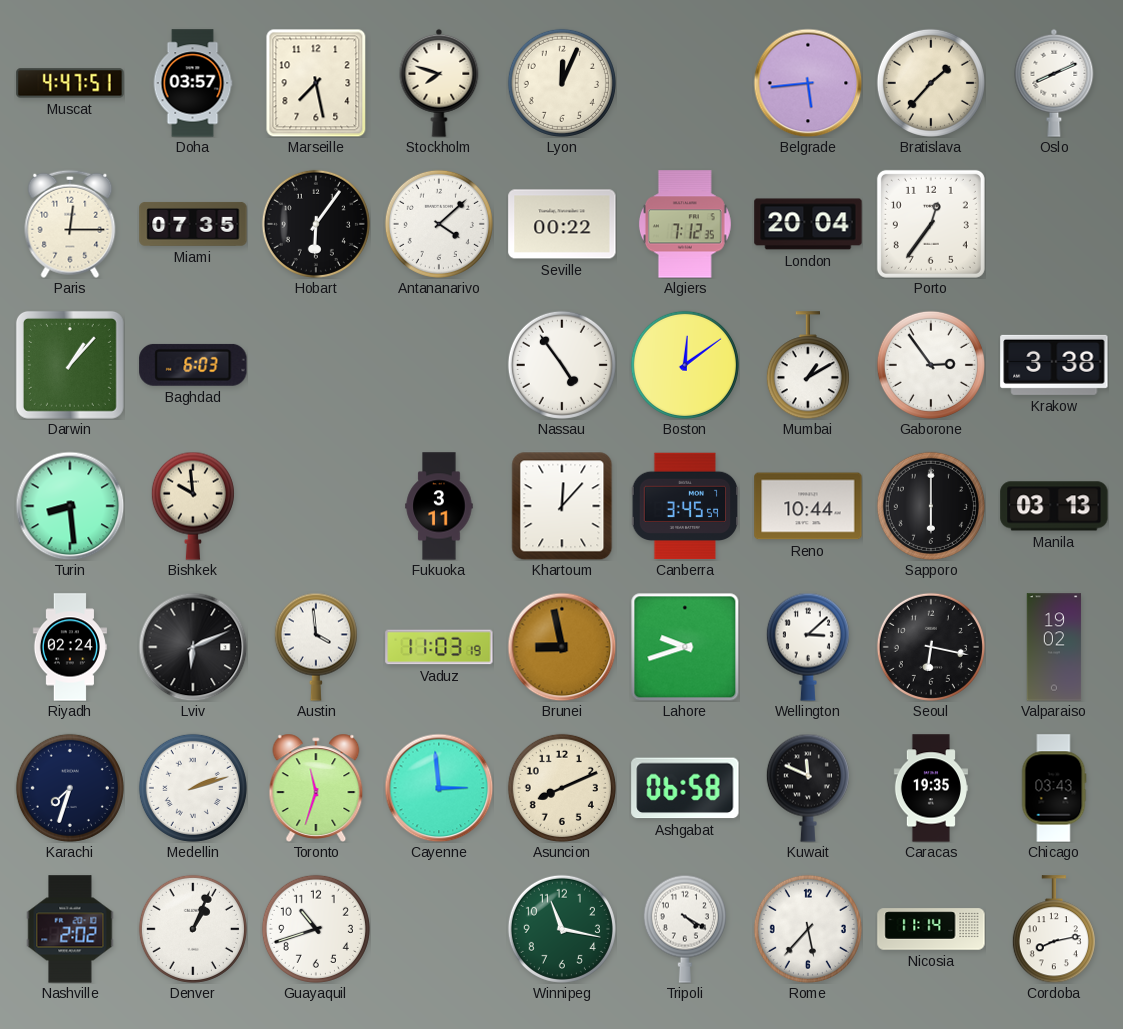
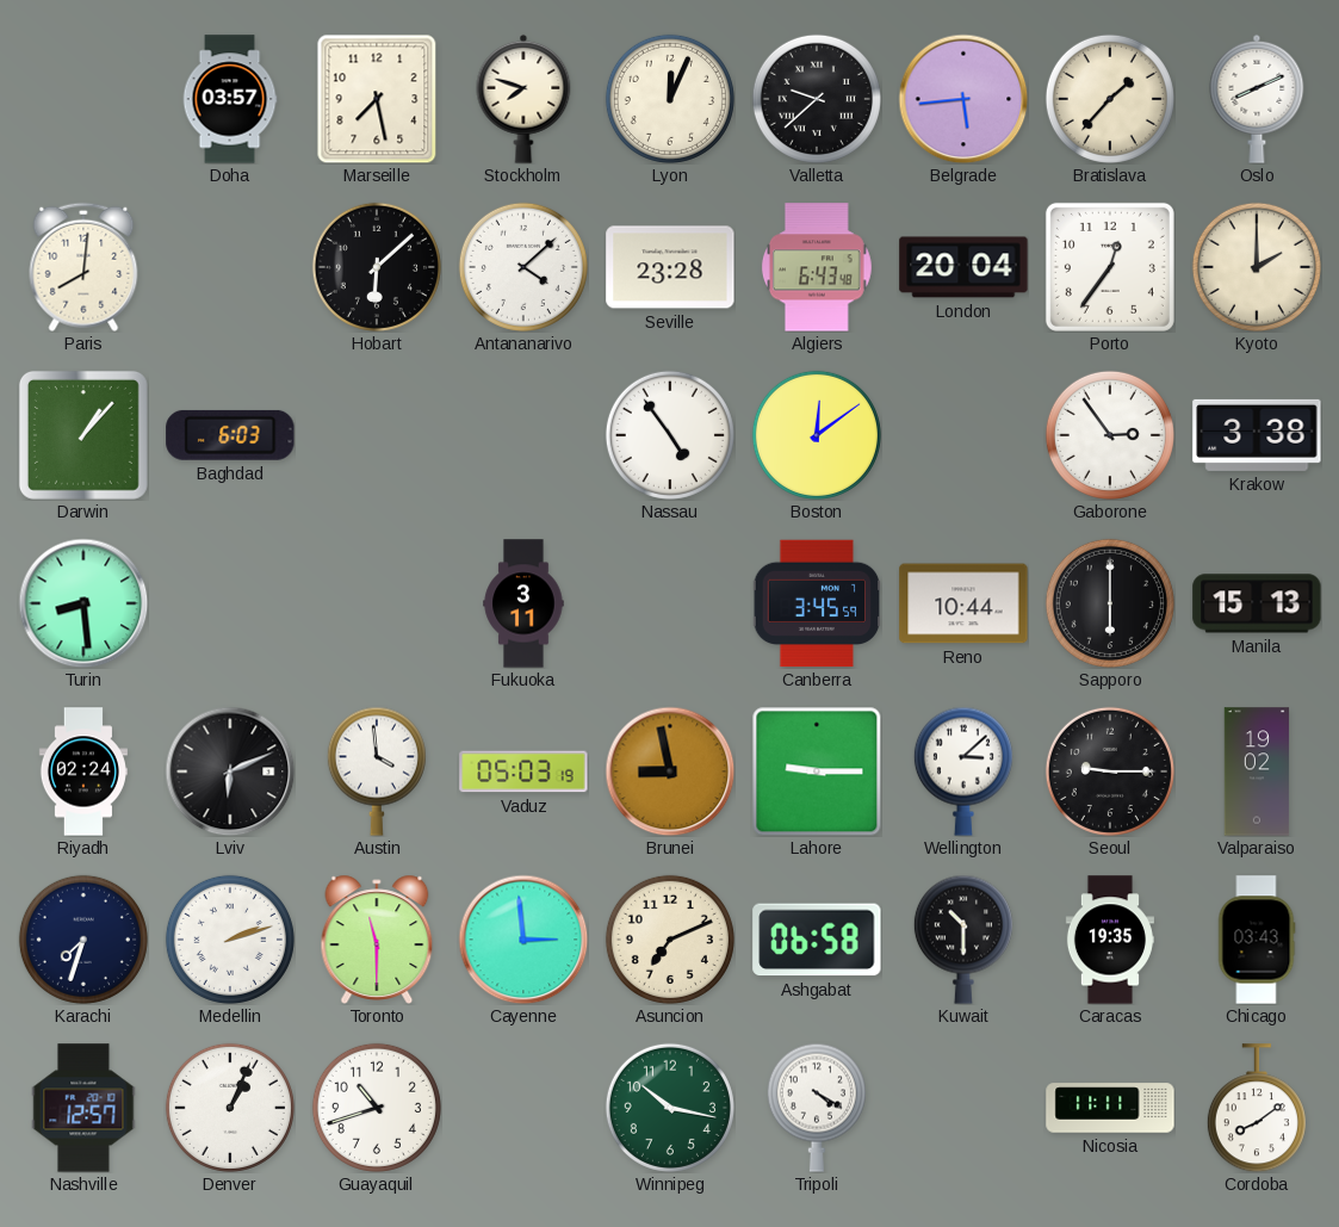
Muscat: 4:47 -> none
Valletta: none -> 9:38
Paris: 12:15 -> 8:01
Miami: 07:35 -> none
Hobart: 6:06 -> 6:08
Seville: 00:22 -> 23:28
Algiers: 7:12 -> 6:43
Kyoto: none -> 2:00
Mumbai: 1:10 -> none
Bishkek: 9:59 -> none
Khartoum: 12:07 -> none
Manila: 03:13 -> 15:13
Vaduz: 11:03 -> 05:03
Lahore: 9:42 -> 9:15
Seoul: 6:17 -> 9:15
Toronto: 11:33 -> 11:30
Asuncion: 8:11 -> 7:11
Kuwait: 11:49 -> 10:30
Nashville: 2:02 -> 12:57
Winnipeg: 11:17 -> 10:17
Rome: 5:37 -> none
Nicosia: 11:14 -> 11:11
Cordoba: 8:13 -> 8:09
